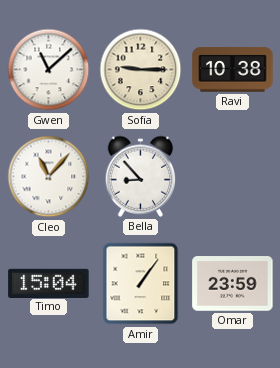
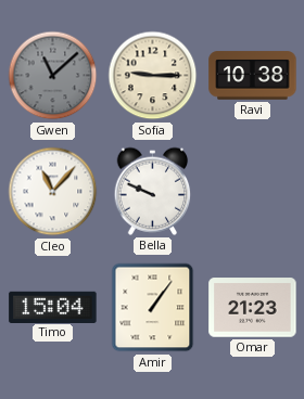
Gwen dial: white -> grey
Bella: 8:53 -> 9:49
Omar: 23:59 -> 21:23
